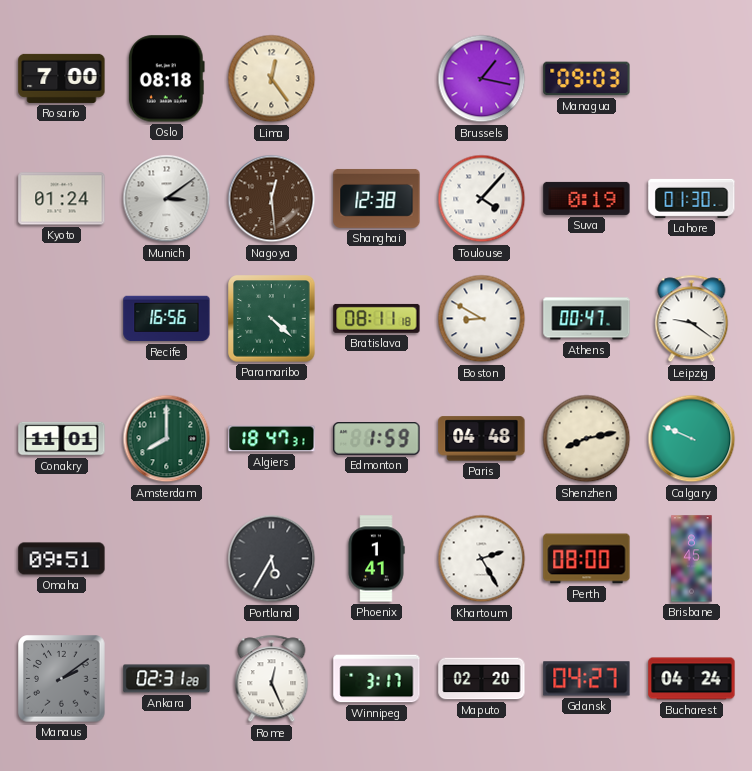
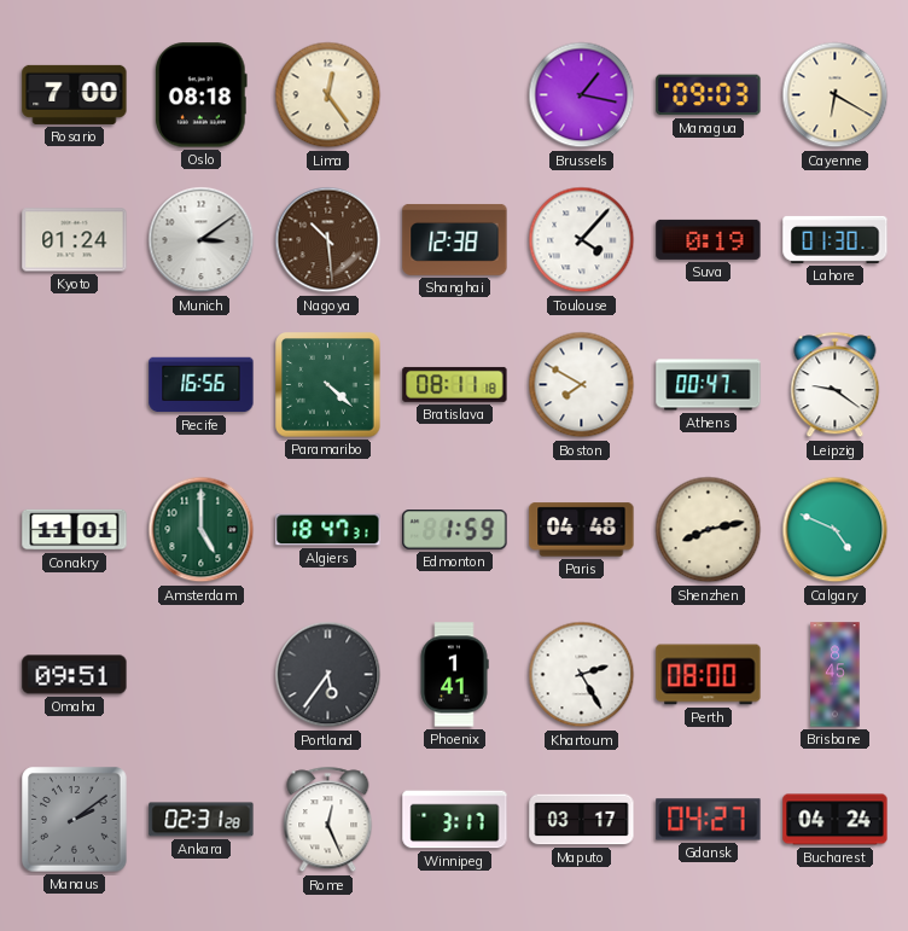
Cayenne: none -> 6:20
Nagoya: 12:29 -> 10:29
Boston: 8:50 -> 7:50
Amsterdam: 8:00 -> 5:00
Calgary: 9:49 -> 4:49
Portland: 5:35 -> 5:36
Maputo: 02:20 -> 03:17
